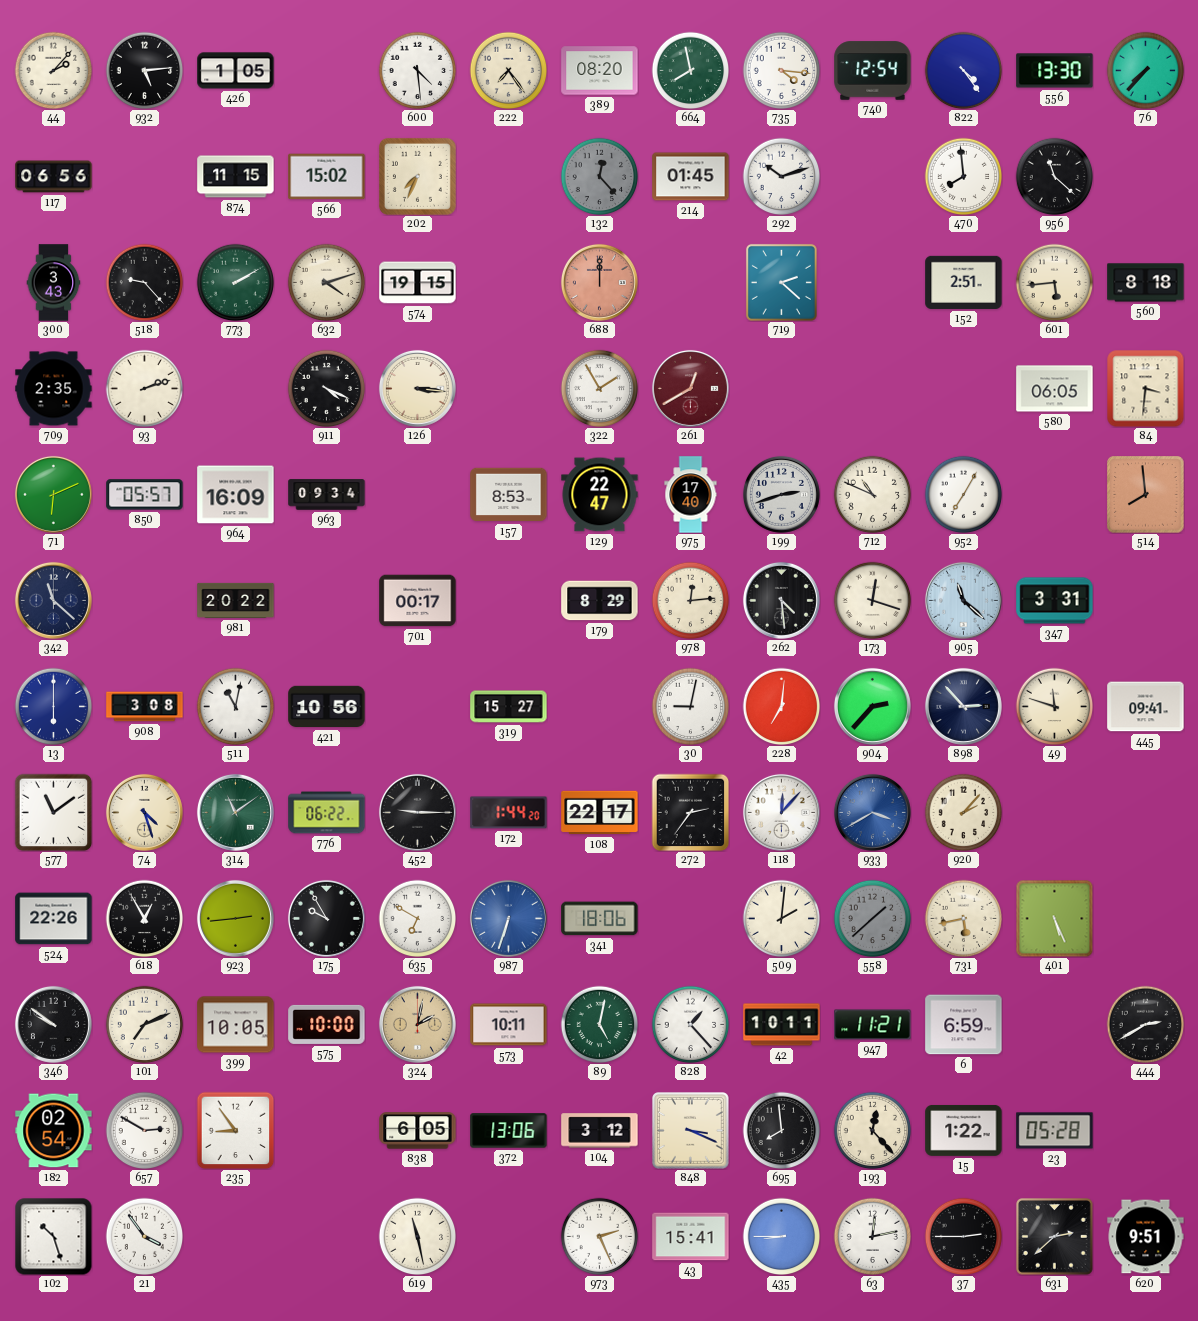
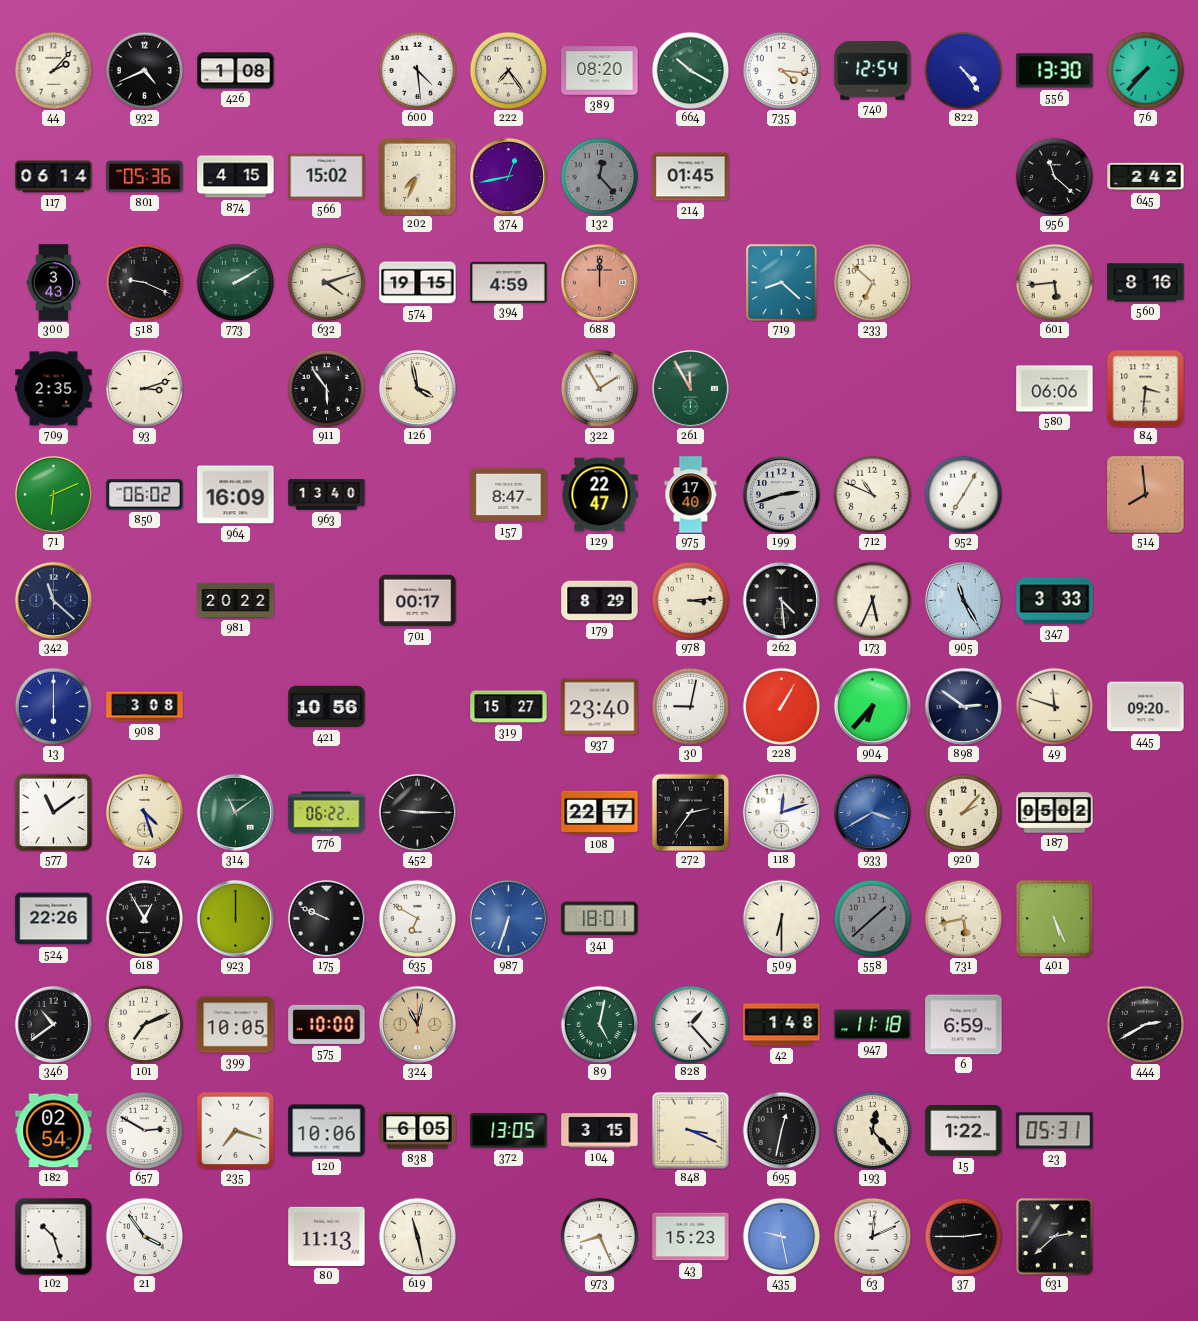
932: 5:14 -> 4:41
426: 1:05 -> 1:08
664: 7:58 -> 10:20
117: 06:56 -> 06:14
801: none -> 05:36
874: 11:15 -> 4:15
374: none -> 12:43
292: 10:12 -> none
470: 7:59 -> none
645: none -> 2:42
518: 9:23 -> 9:19
394: none -> 4:59
719: 2:22 -> 8:22
233: none -> 6:52
152: 2:51 -> none
560: 8:18 -> 8:16
93: 2:12 -> 3:12
911: 4:19 -> 5:54
126: 3:16 -> 3:58
261: 12:40 -> 11:55
261 dial: burgundy -> green
580: 06:05 -> 06:06
850: 05:57 -> 06:02
963: 09:34 -> 13:40
157: 8:53 -> 8:47
978: 12:14 -> 3:14
173: 12:18 -> 5:34
905: 11:22 -> 11:25
347: 3:31 -> 3:33
511: 11:02 -> none
937: none -> 23:40
228: 7:01 -> 1:05
904: 2:37 -> 6:37
898: 2:53 -> 2:51
445: 09:41 -> 09:20
172: 1:44 -> none
118: 12:07 -> 12:12
187: none -> 05:02
923: 2:44 -> 12:00
175: 9:55 -> 9:49
341: 18:06 -> 18:01
509: 2:01 -> 6:30
346: 9:51 -> 10:39
324: 2:02 -> 11:02
573: 10:11 -> none
42: 10:11 -> 1:48
947: 11:21 -> 11:18
235: 8:54 -> 7:18
120: none -> 10:06
372: 13:06 -> 13:05
104: 3:12 -> 3:15
695: 7:59 -> 12:32
23: 05:28 -> 05:31
80: none -> 11:13
973: 2:26 -> 8:26
43: 15:41 -> 15:23
435: 8:45 -> 9:28
63: 12:13 -> 12:11
620: 9:51 -> none
